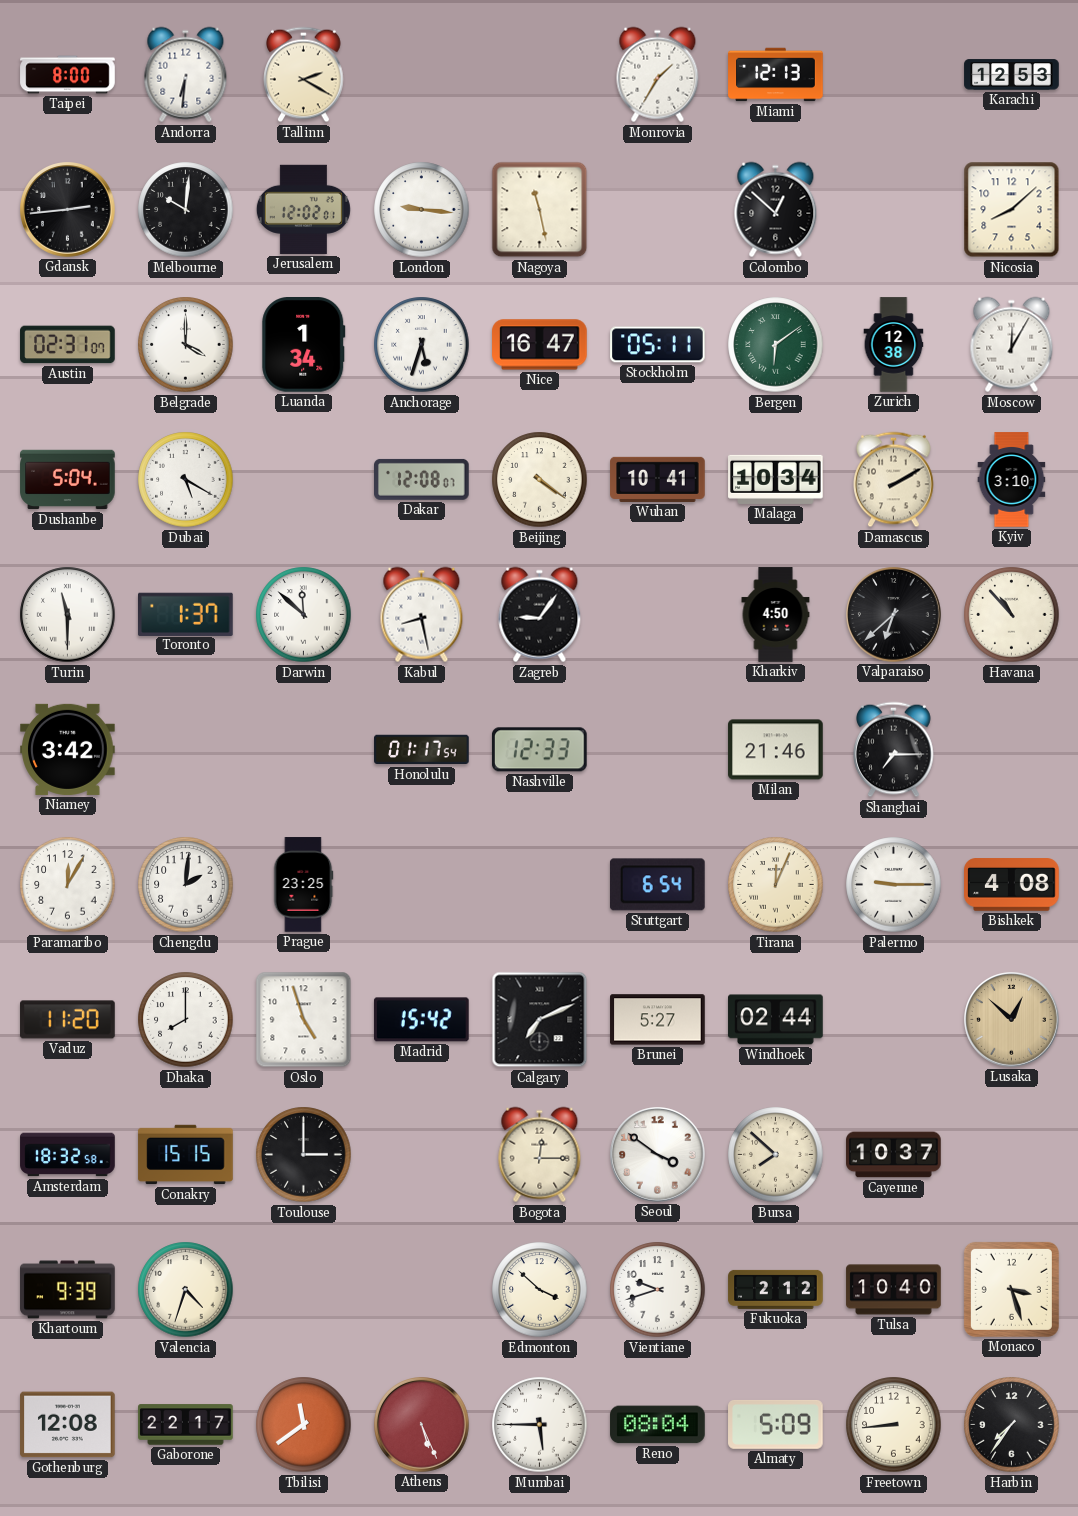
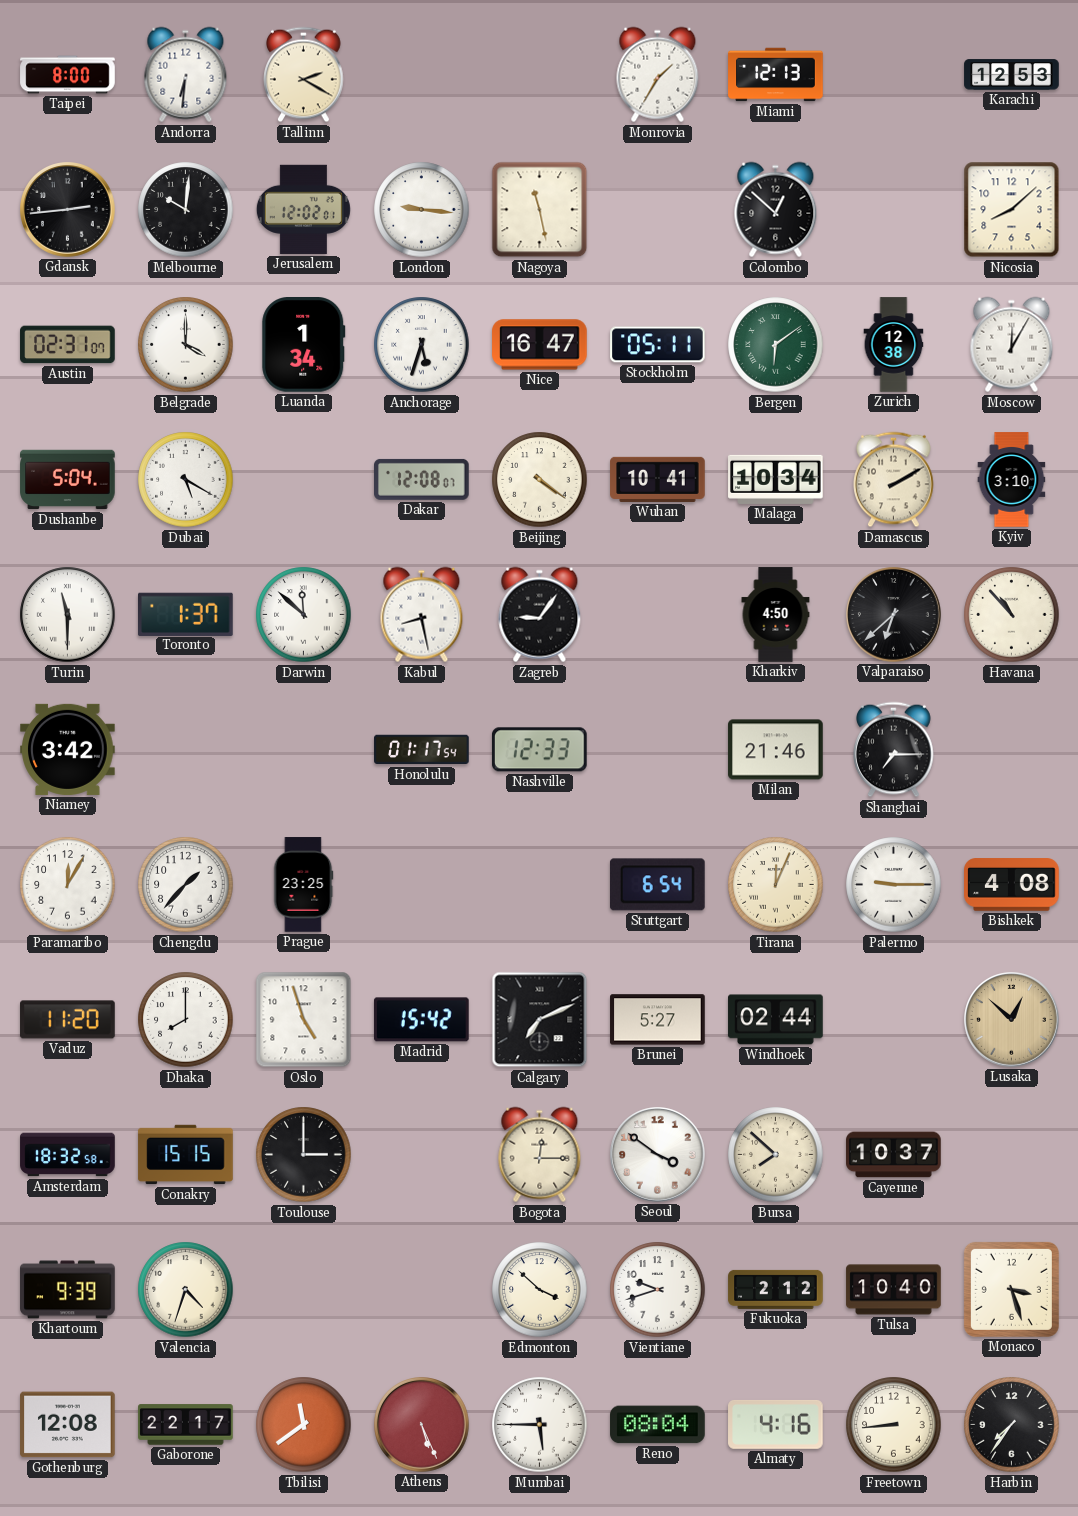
Chengdu: 2:01 -> 1:37
Almaty: 5:09 -> 4:16
